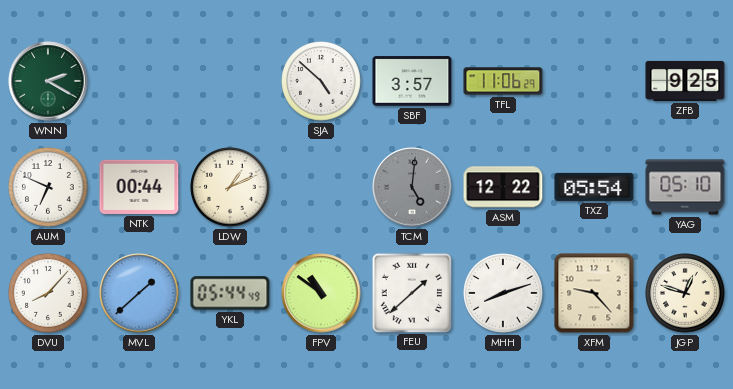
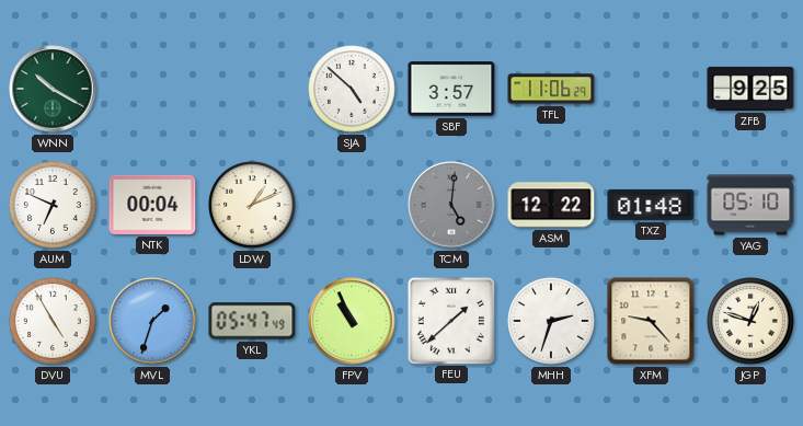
WNN: 2:20 -> 10:20
NTK: 00:44 -> 00:04
TXZ: 05:54 -> 01:48
DVU: 8:07 -> 4:55
MVL: 1:38 -> 1:33
YKL: 05:44 -> 05:47
FPV: 10:51 -> 10:56
MHH: 8:12 -> 2:33
